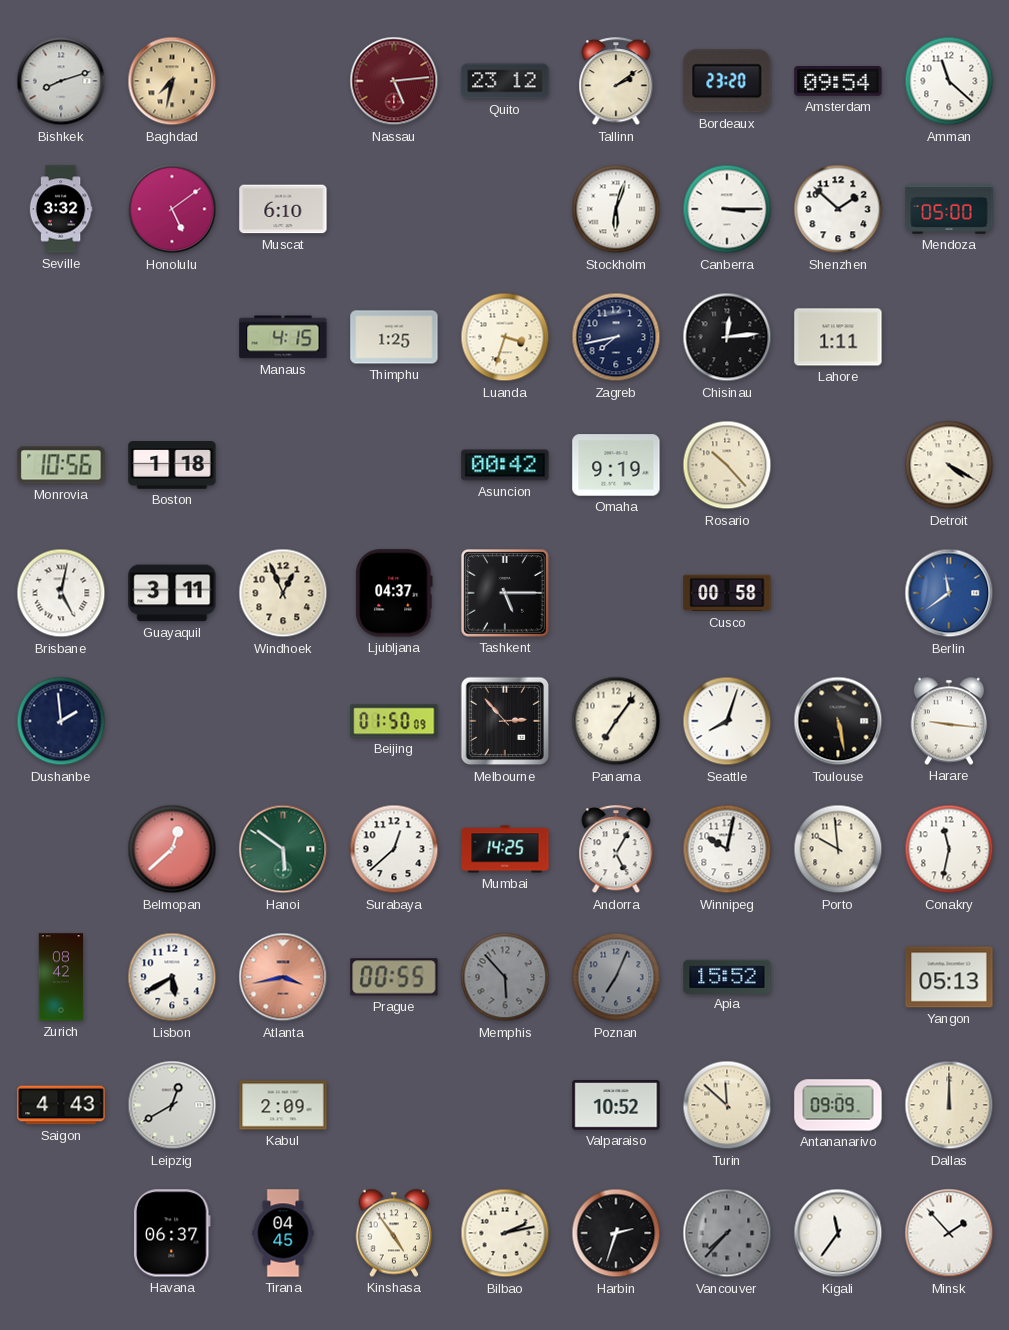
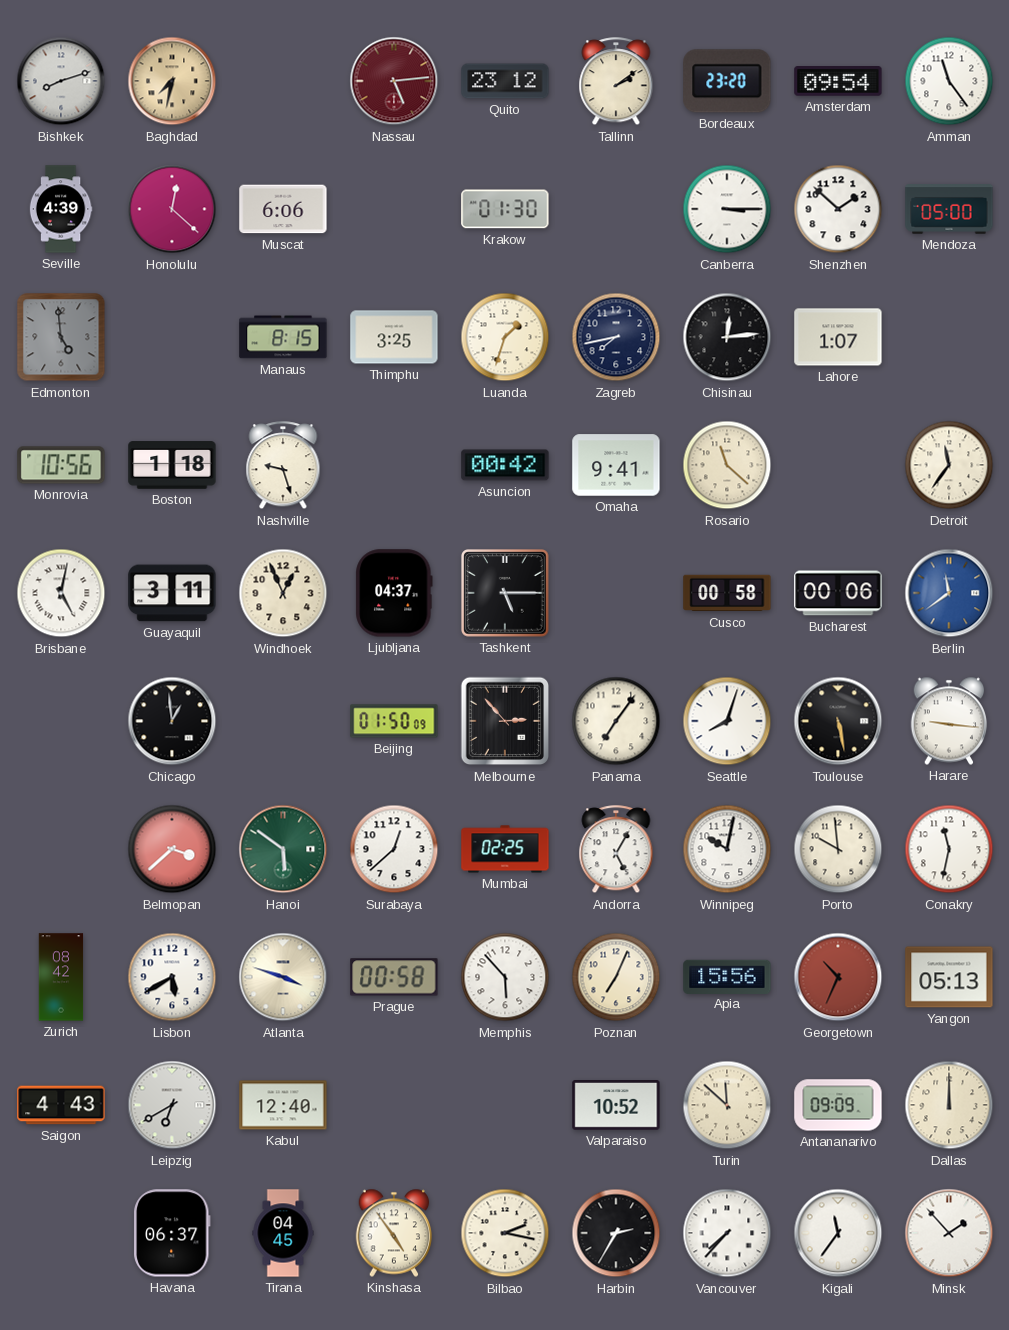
Amman: 11:22 -> 11:24
Seville: 3:32 -> 4:39
Honolulu: 5:09 -> 12:22
Muscat: 6:10 -> 6:06
Krakow: none -> 01:30
Stockholm: 6:03 -> none
Edmonton: none -> 4:59
Manaus: 4:15 -> 8:15
Thimphu: 1:25 -> 3:25
Luanda: 3:33 -> 1:33
Lahore: 1:11 -> 1:07
Nashville: none -> 9:27
Omaha: 9:19 -> 9:41
Rosario: 10:23 -> 11:22
Detroit: 4:20 -> 11:36
Bucharest: none -> 00:06
Dushanbe: 1:59 -> none
Chicago: none -> 12:59
Belmopan: 12:38 -> 3:38
Mumbai: 14:25 -> 02:25
Atlanta: 3:43 -> 3:48
Atlanta dial: salmon -> cream
Prague: 00:55 -> 00:58
Memphis dial: grey -> white
Poznan dial: grey -> cream
Apia: 15:52 -> 15:56
Georgetown: none -> 10:34
Leipzig: 12:40 -> 6:40
Kabul: 2:09 -> 12:40
Bilbao: 2:13 -> 2:17
Harbin: 2:33 -> 2:35
Vancouver dial: grey -> white
